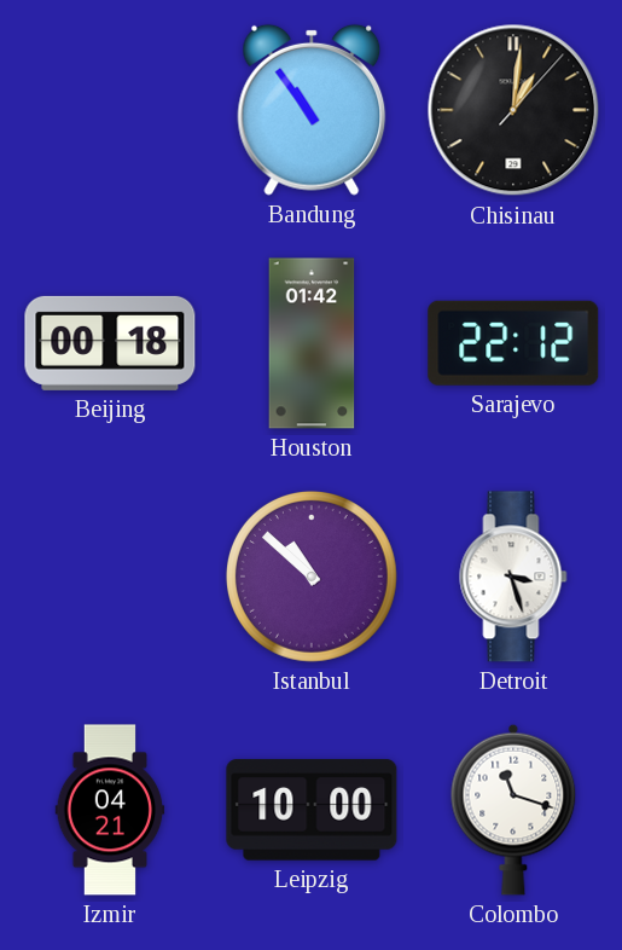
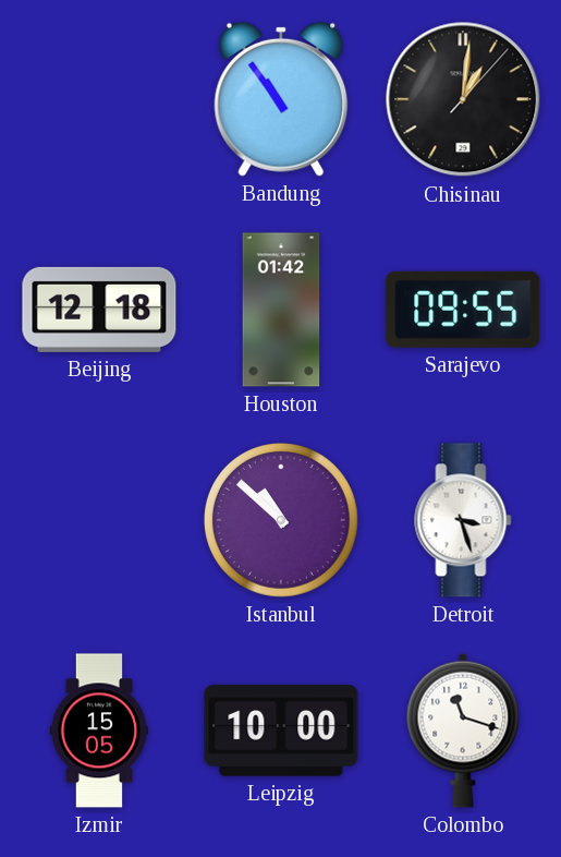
Beijing: 00:18 -> 12:18
Sarajevo: 22:12 -> 09:55
Izmir: 04:21 -> 15:05
